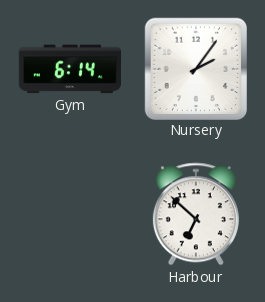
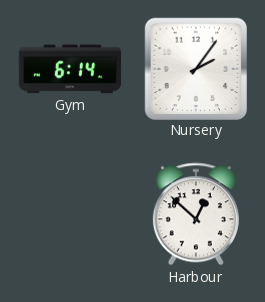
Harbour: 6:52 -> 12:52
